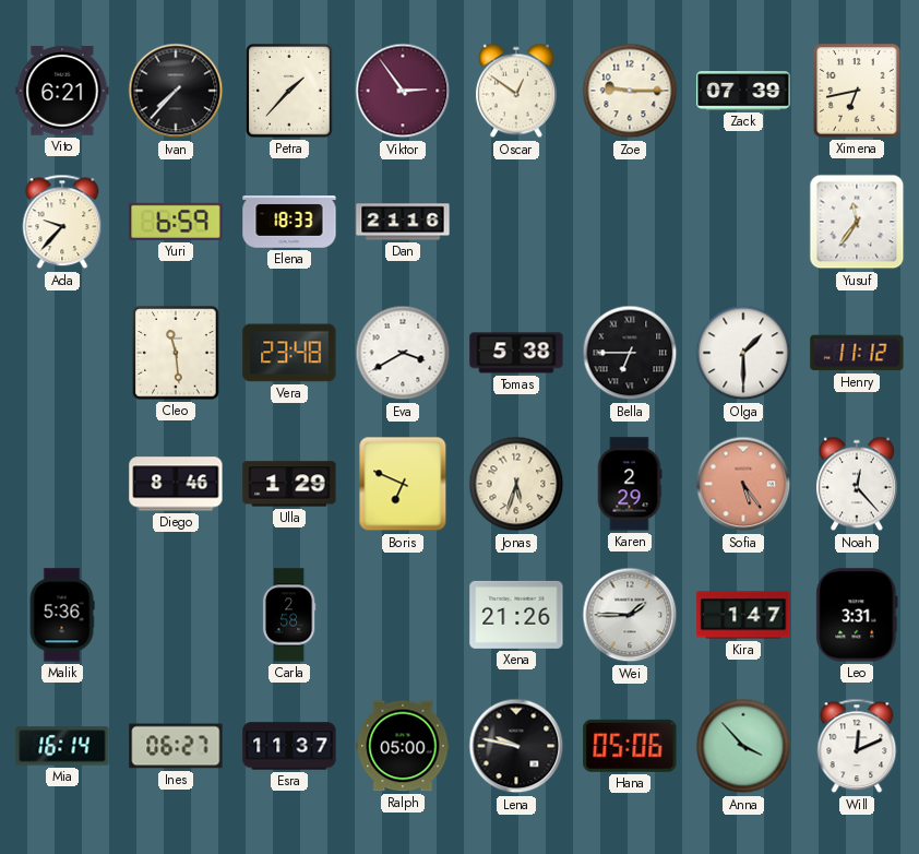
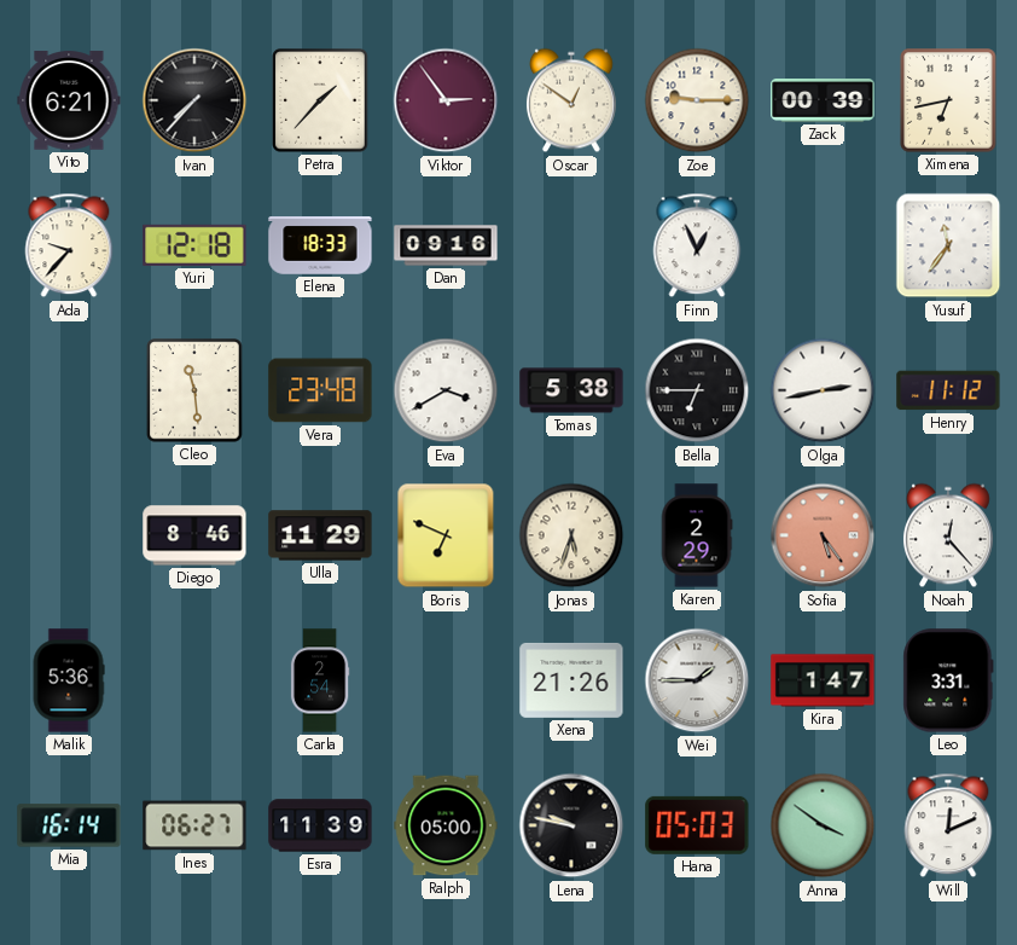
Zack: 07:39 -> 00:39
Yuri: 6:59 -> 12:18
Dan: 21:16 -> 09:16
Finn: none -> 12:56
Olga: 1:30 -> 2:43
Ulla: 1:29 -> 11:29
Carla: 2:58 -> 2:54
Esra: 11:37 -> 11:39
Hana: 05:06 -> 05:03
Anna: 3:53 -> 3:51
